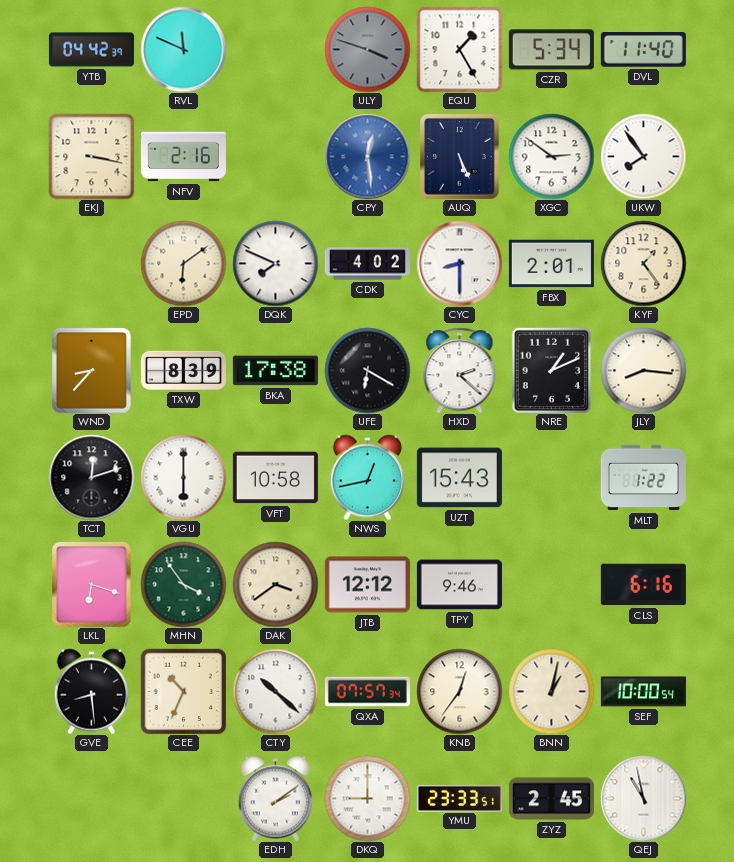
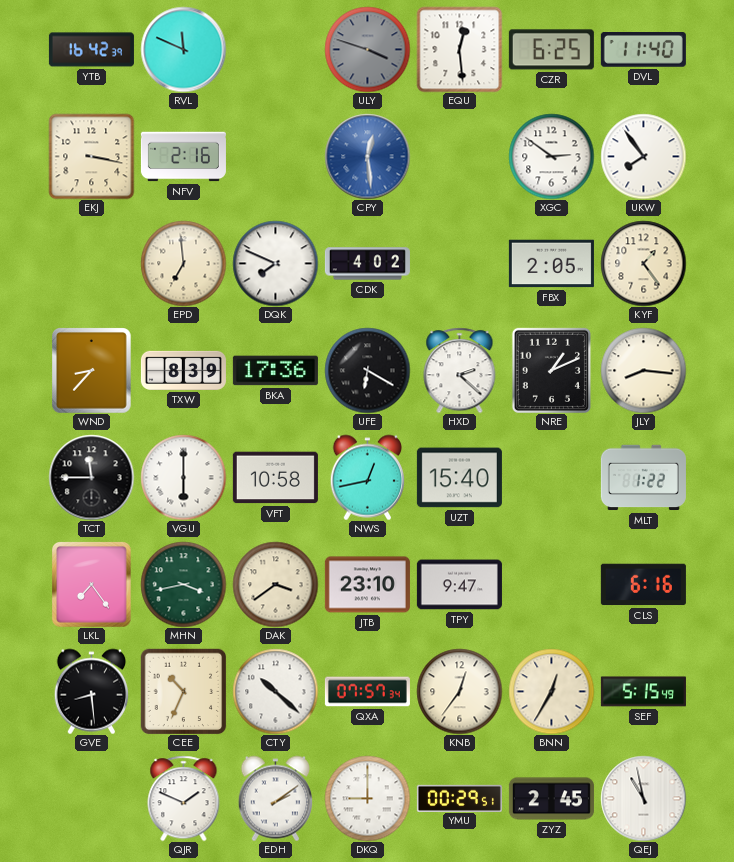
YTB: 04:42 -> 16:42
EQU: 1:25 -> 12:29
CZR: 5:34 -> 6:25
AUQ: 5:26 -> none
EPD: 6:09 -> 6:59
CYC: 8:30 -> none
FBX: 2:01 -> 2:05
BKA: 17:38 -> 17:36
TCT: 12:12 -> 11:45
UZT: 15:43 -> 15:40
LKL: 6:18 -> 7:24
MHN: 3:54 -> 3:43
JTB: 12:12 -> 23:10
TPY: 9:46 -> 9:47
BNN: 1:02 -> 12:35
SEF: 10:00 -> 5:15
QJR: none -> 1:49
YMU: 23:33 -> 00:29
